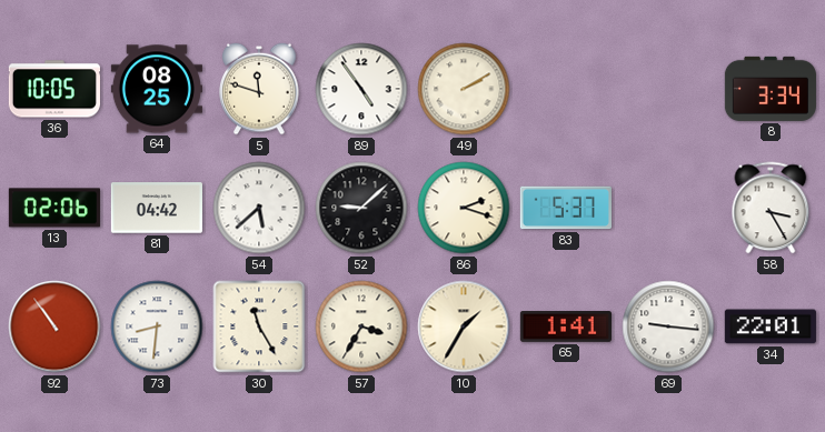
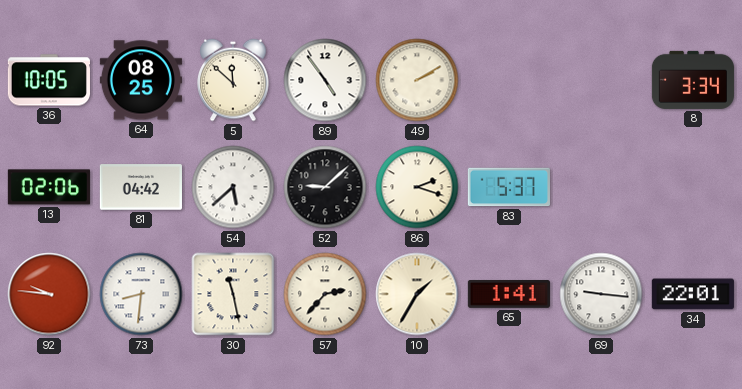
5: 11:48 -> 11:52
58: 3:25 -> none
92: 10:54 -> 9:46
30: 11:25 -> 11:28
57: 3:35 -> 2:37
